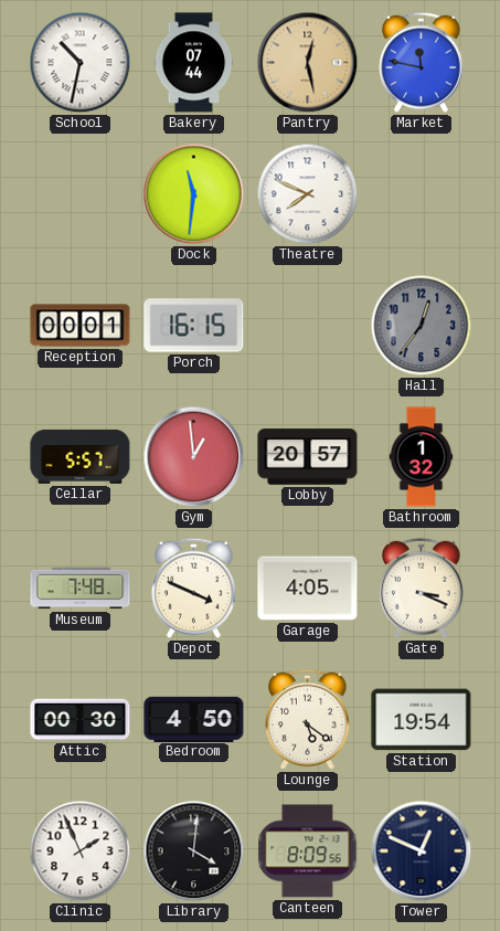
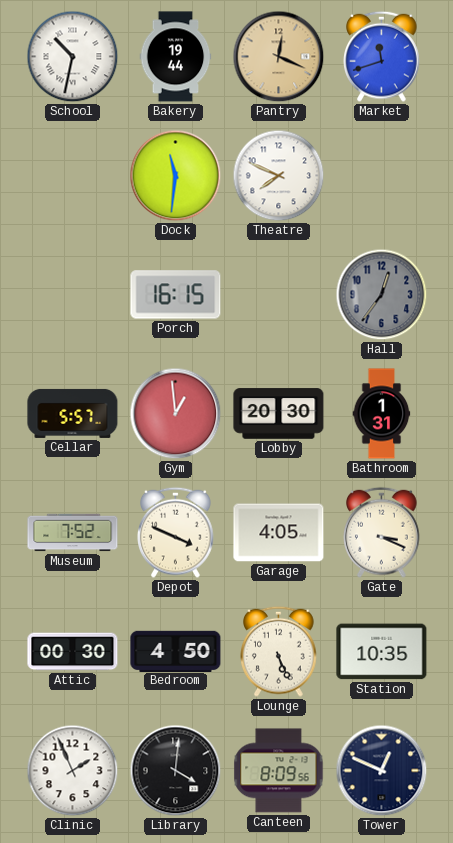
Bakery: 07:44 -> 19:44
Pantry: 12:28 -> 12:19
Market: 11:47 -> 11:42
Reception: 00:01 -> none
Lobby: 20:57 -> 20:30
Bathroom: 1:32 -> 1:31
Museum: 7:48 -> 7:52
Lounge: 5:21 -> 5:26
Station: 19:54 -> 10:35
